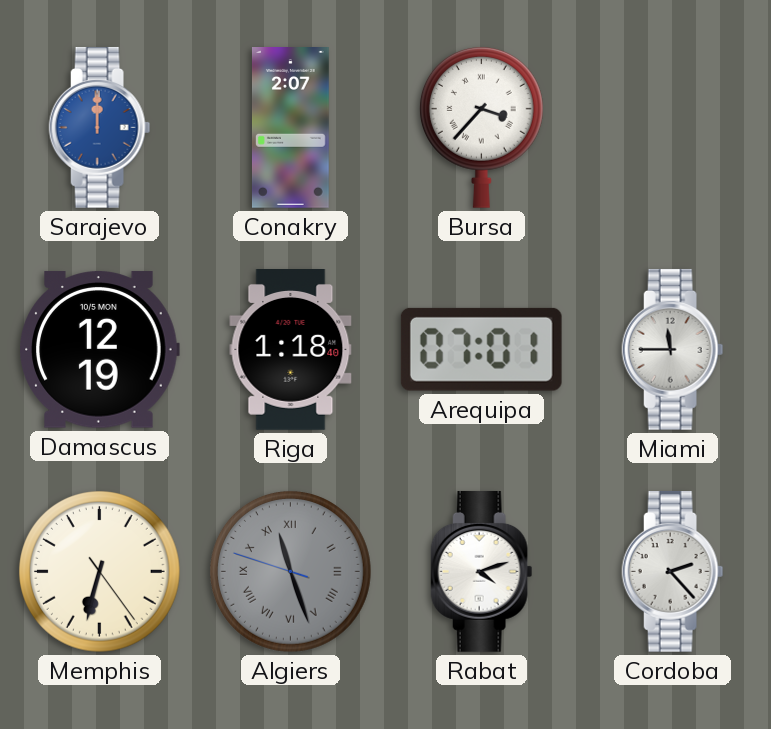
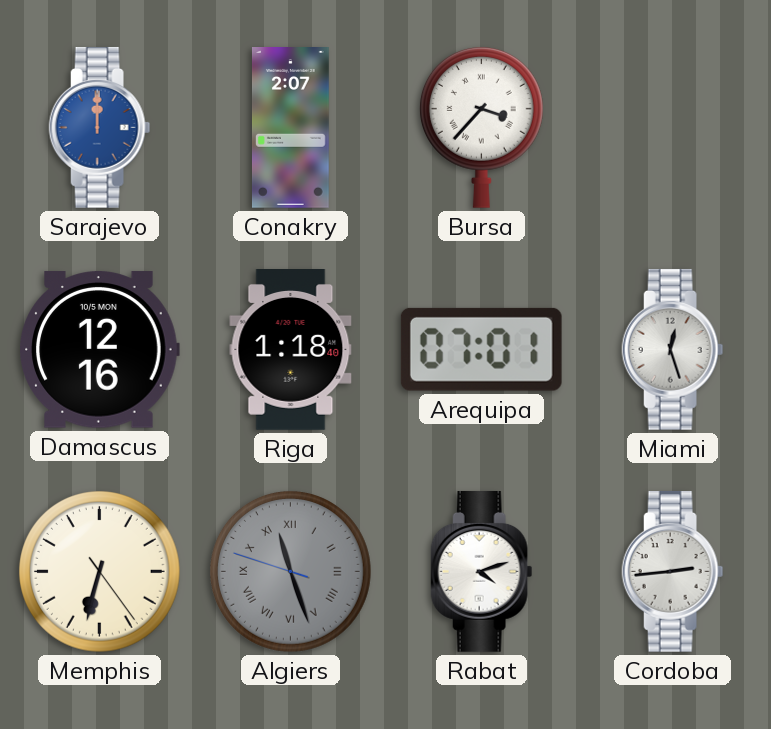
Damascus: 12:19 -> 12:16
Miami: 11:45 -> 12:27
Cordoba: 2:23 -> 2:44
